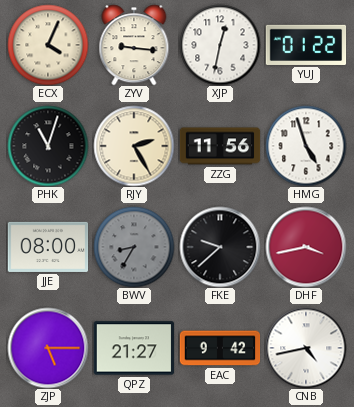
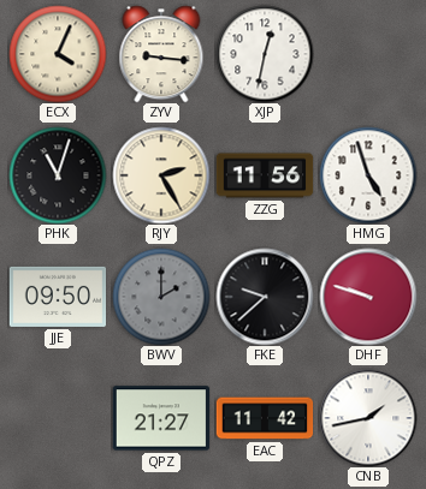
YUJ: 01:22 -> none
JJE: 08:00 -> 09:50
BWV: 8:35 -> 2:00
DHF: 3:43 -> 9:48
ZJP: 5:15 -> none
EAC: 9:42 -> 11:42
CNB: 4:43 -> 1:43
